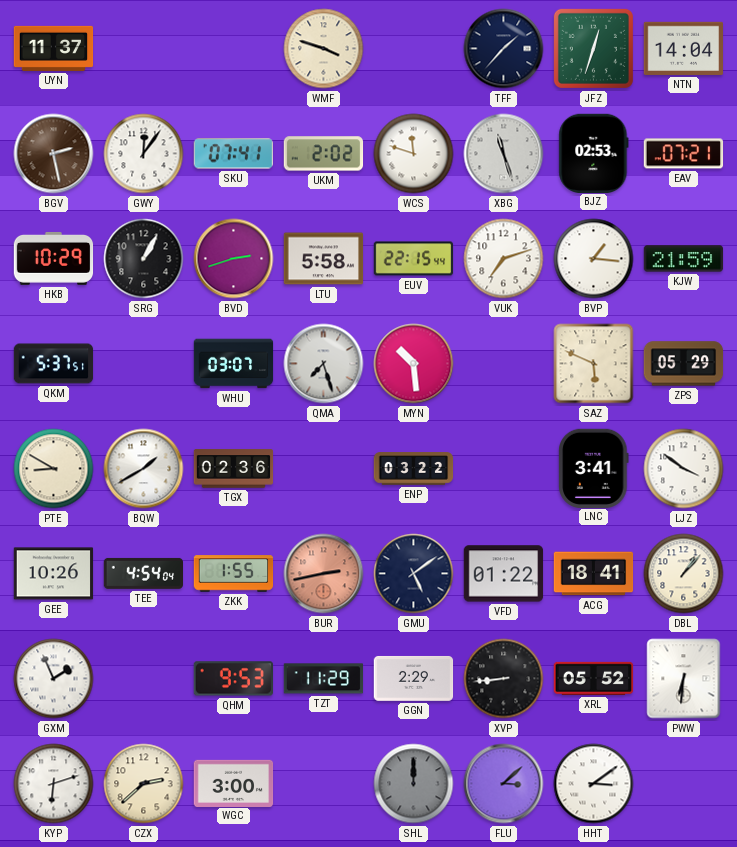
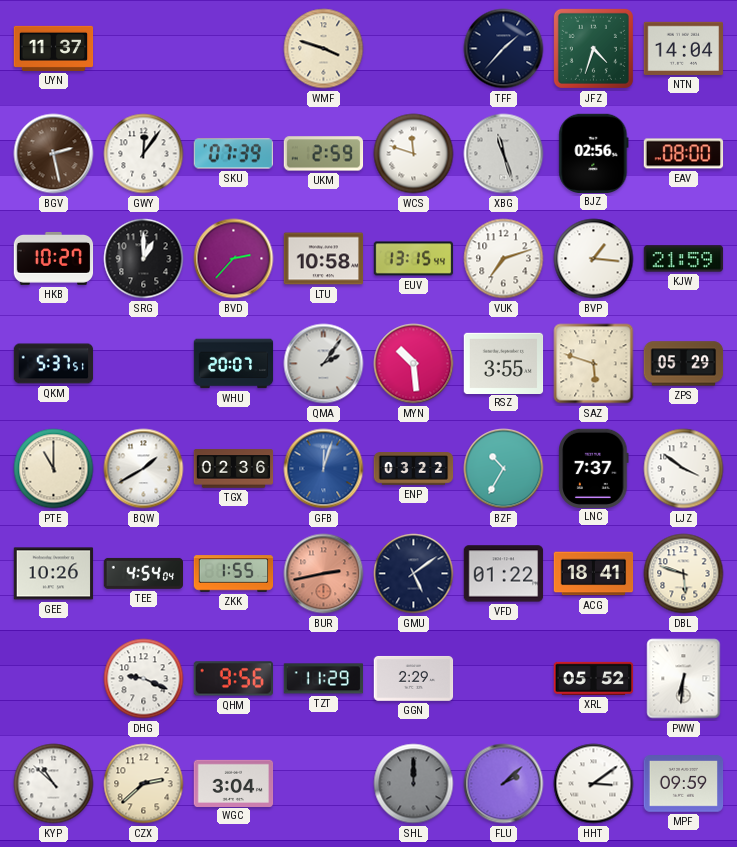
JFZ: 12:33 -> 4:33
SKU: 07:41 -> 07:39
UKM: 2:02 -> 2:59
BJZ: 02:53 -> 02:56
EAV: 07:21 -> 08:00
HKB: 10:29 -> 10:27
SRG: 1:05 -> 1:00
BVD: 2:42 -> 2:37
LTU: 5:58 -> 10:58
EUV: 22:15 -> 13:15
WHU: 03:07 -> 20:07
QMA: 7:27 -> 2:06
RSZ: none -> 3:55
SAZ: 5:49 -> 5:48
PTE: 8:50 -> 11:00
GFB: none -> 12:03
BZF: none -> 10:35
LNC: 3:41 -> 7:37
DBL: 1:07 -> 5:48
GXM: 1:56 -> none
DHG: none -> 9:19
QHM: 9:53 -> 9:56
XVP: 8:44 -> none
KYP: 6:12 -> 10:52
WGC: 3:00 -> 3:04
FLU: 3:08 -> 2:08
MPF: none -> 09:59
